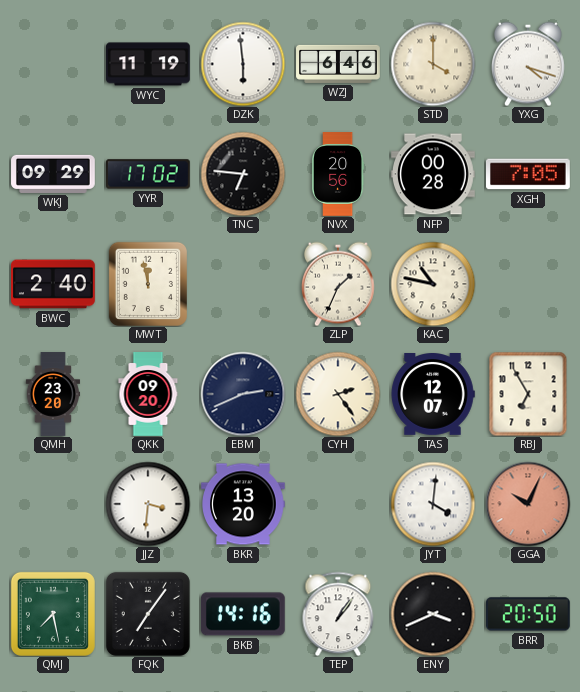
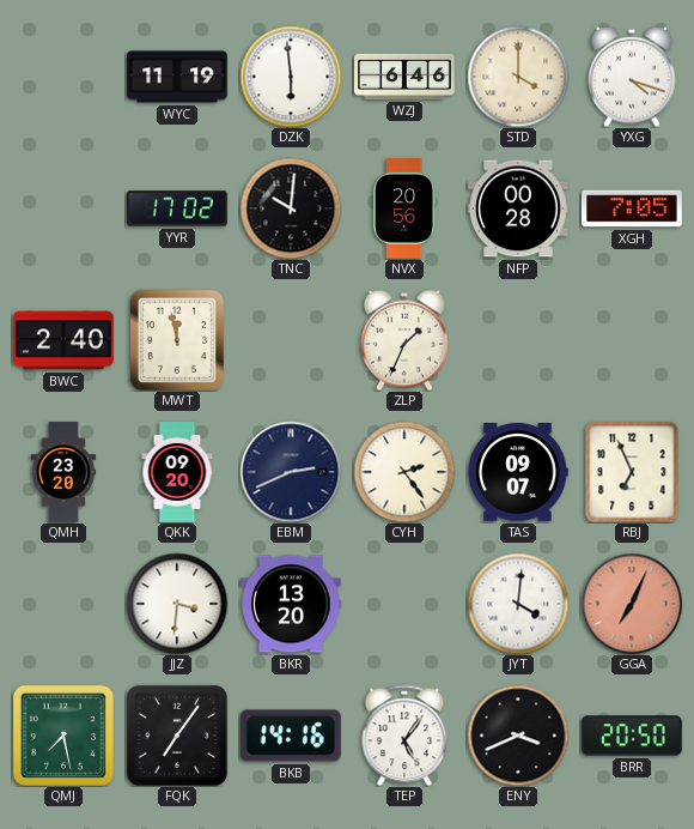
WKJ: 09:29 -> none
TNC: 6:46 -> 10:01
KAC: 10:47 -> none
TAS: 12:07 -> 09:07
RBJ: 6:55 -> 6:56
GGA: 10:04 -> 7:04
TEP: 1:06 -> 5:06
